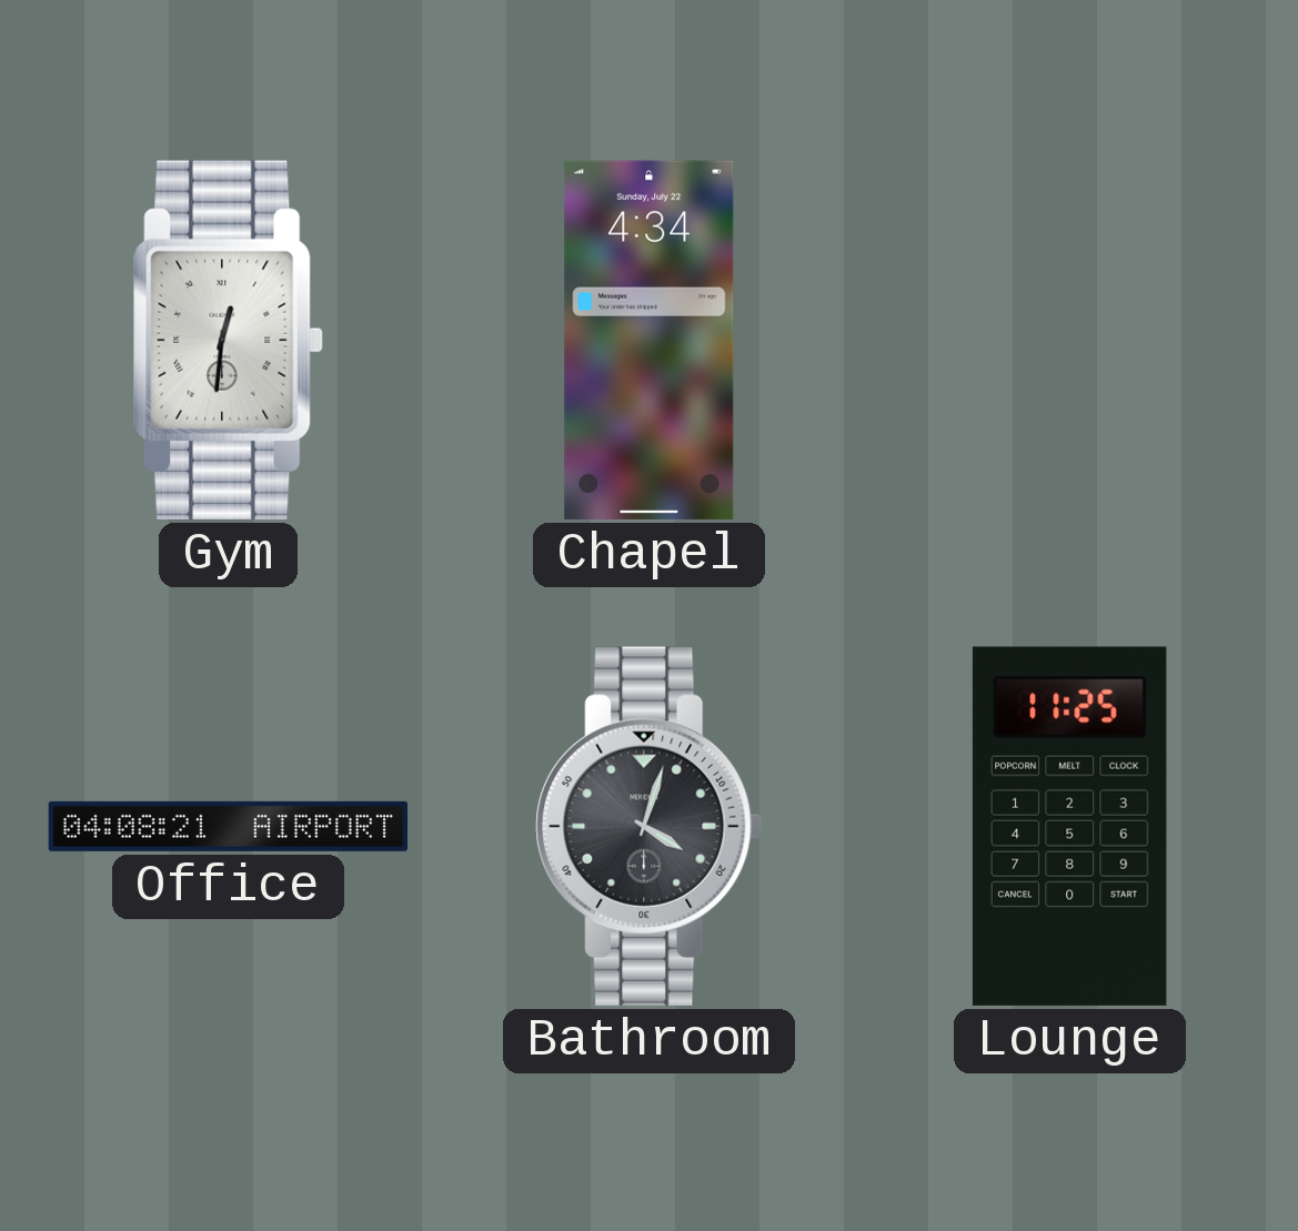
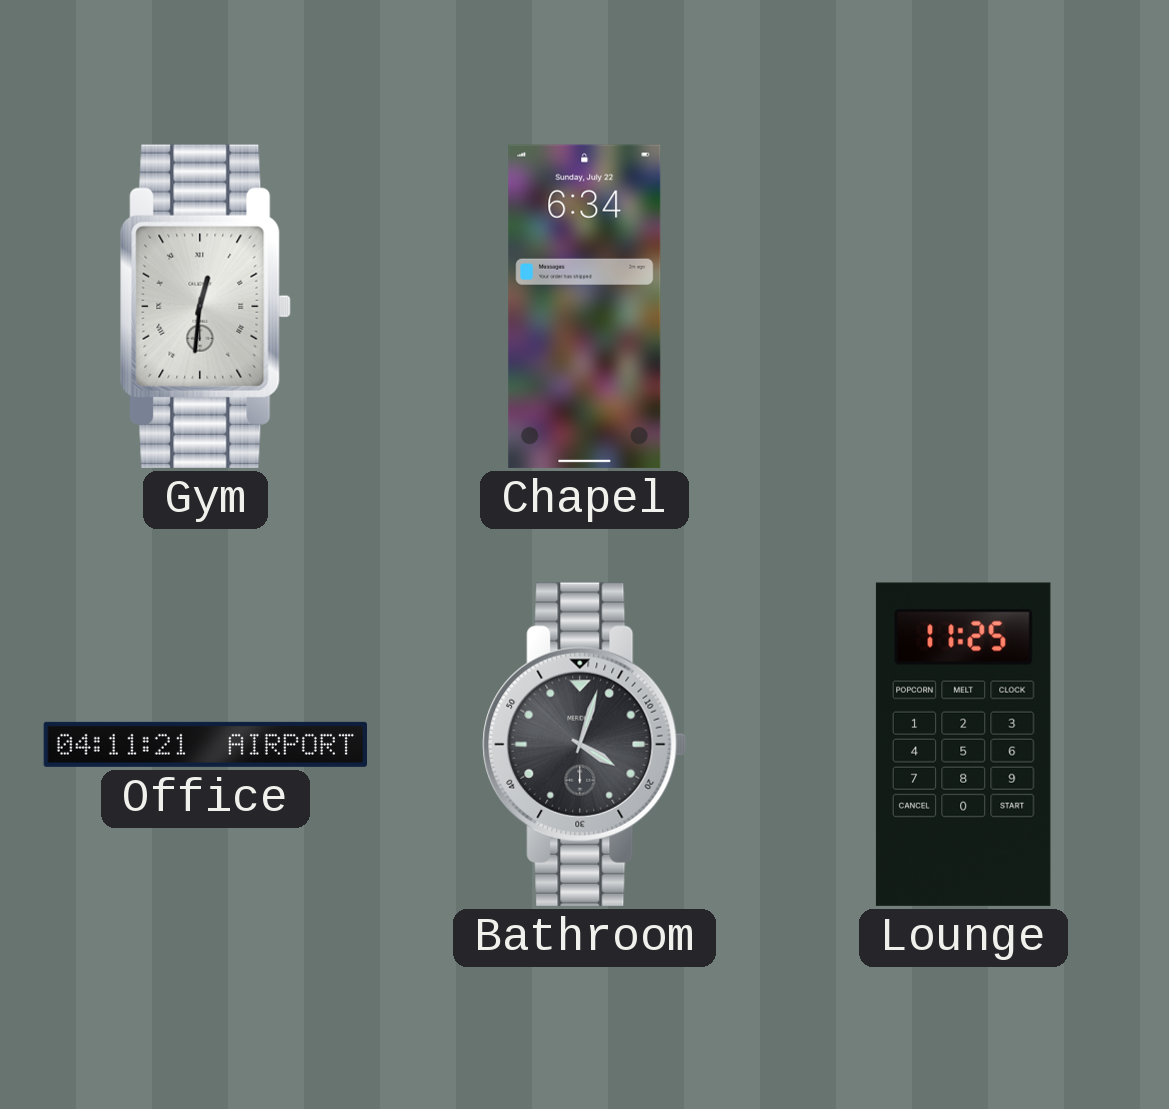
Chapel: 4:34 -> 6:34
Office: 04:08 -> 04:11
